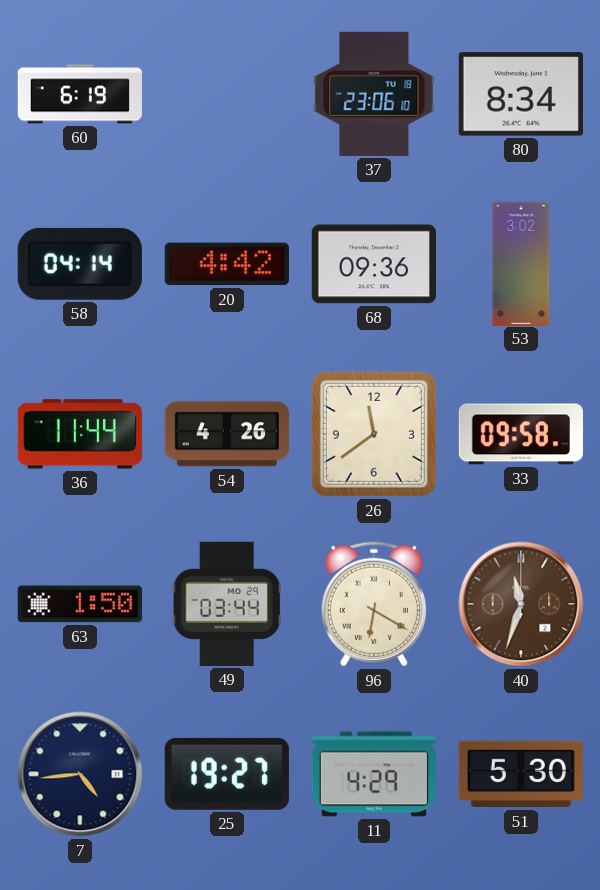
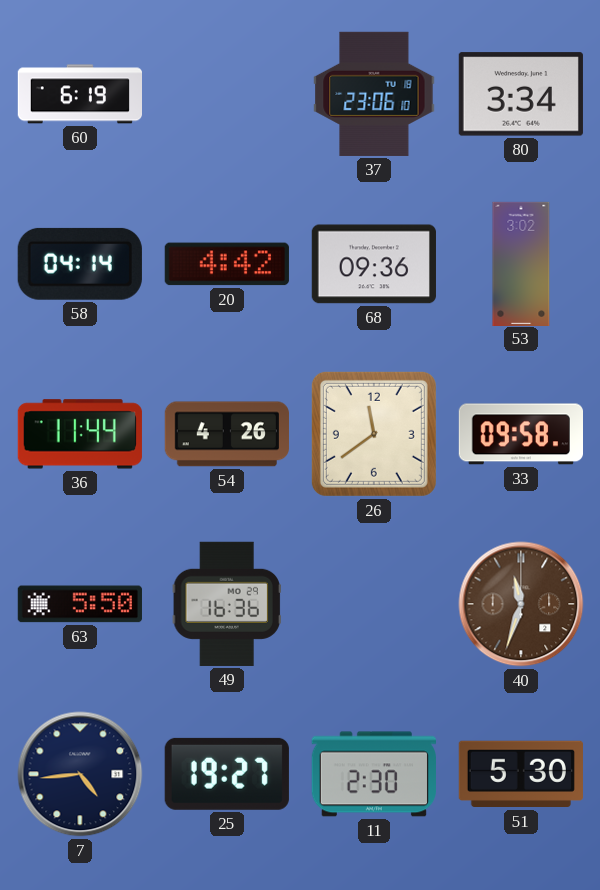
80: 8:34 -> 3:34
63: 1:50 -> 5:50
49: 03:44 -> 16:36
96: 6:20 -> none
11: 4:29 -> 2:30
